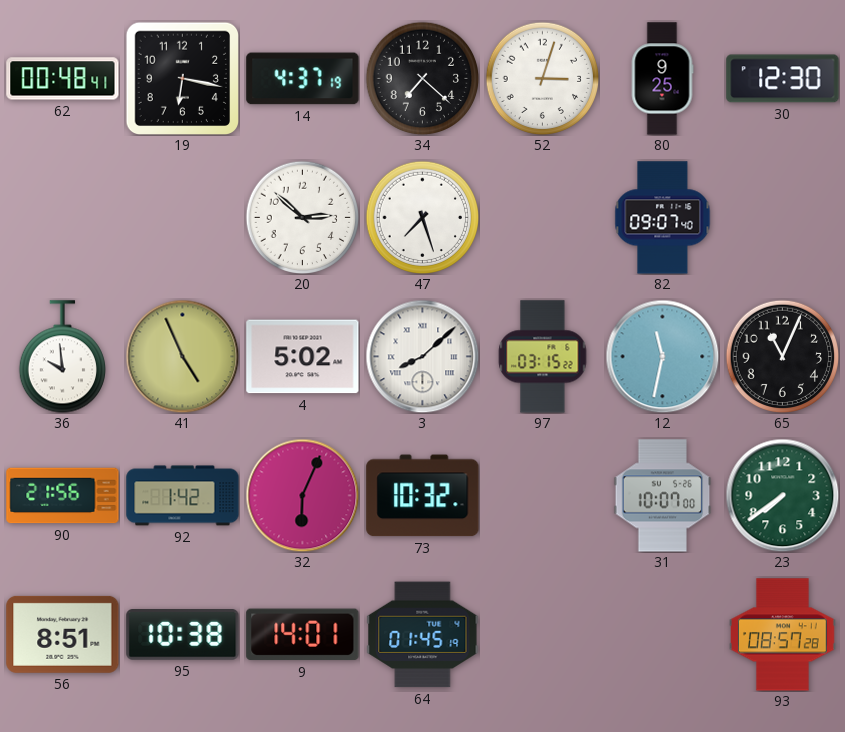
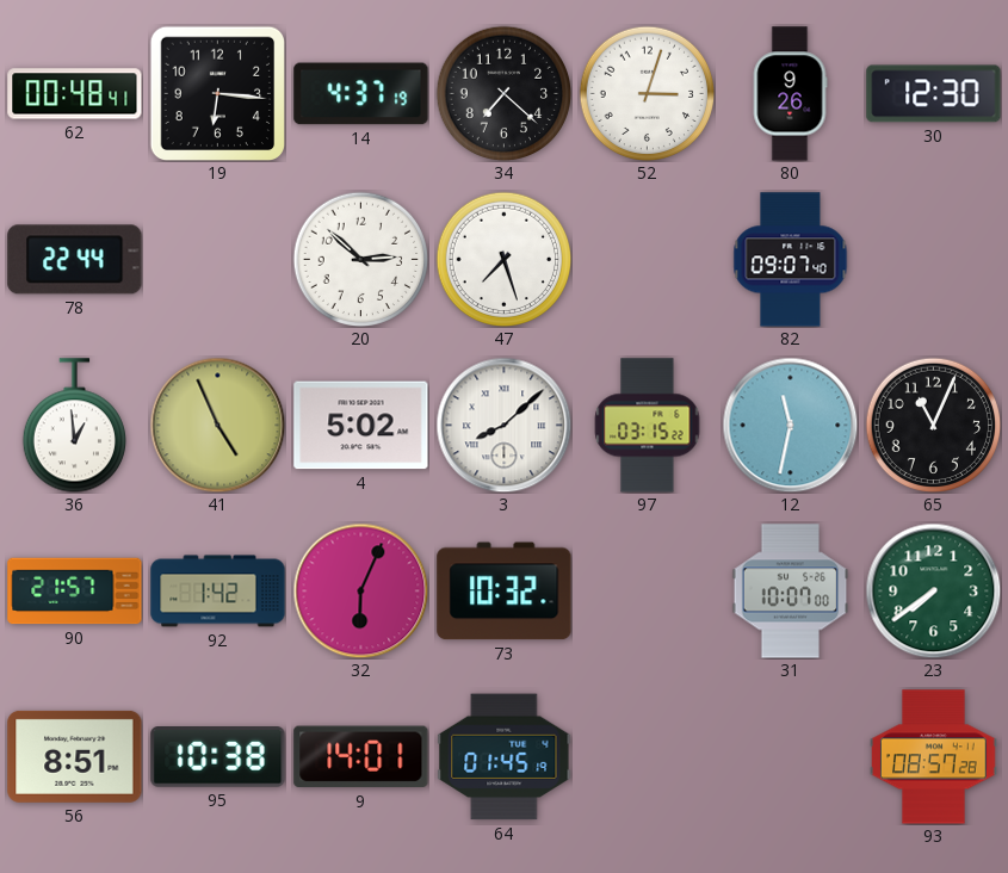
19: 6:17 -> 6:16
80: 9:25 -> 9:26
78: none -> 22:44
36: 9:59 -> 12:59
90: 21:56 -> 21:57
